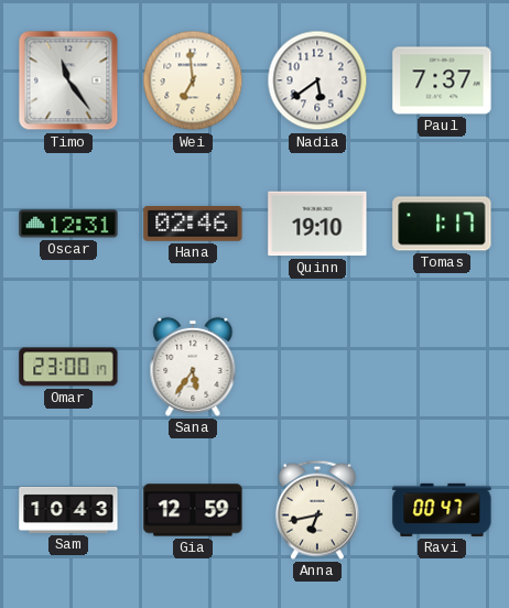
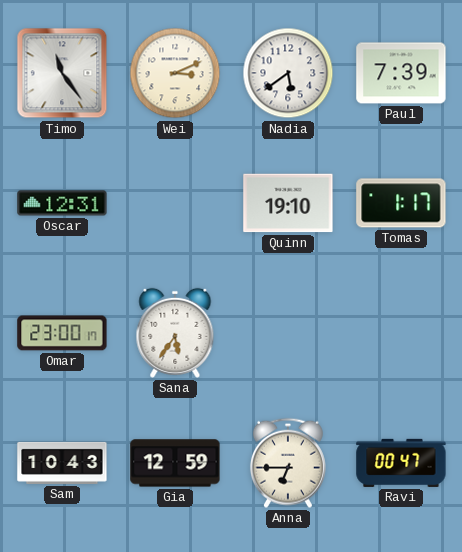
Wei: 6:59 -> 3:11
Paul: 7:37 -> 7:39
Hana: 02:46 -> none
Anna: 6:43 -> 6:45
